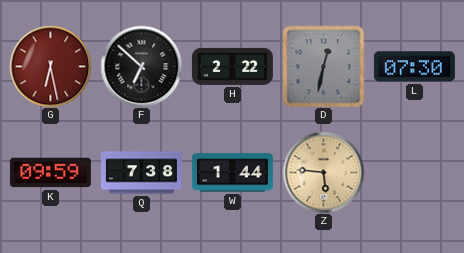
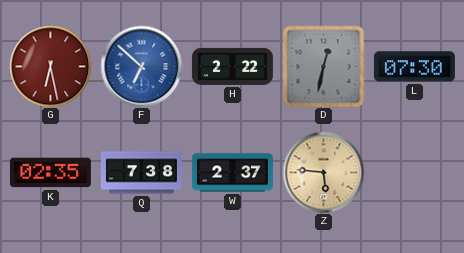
F dial: black -> blue
K: 09:59 -> 02:35
W: 1:44 -> 2:37
